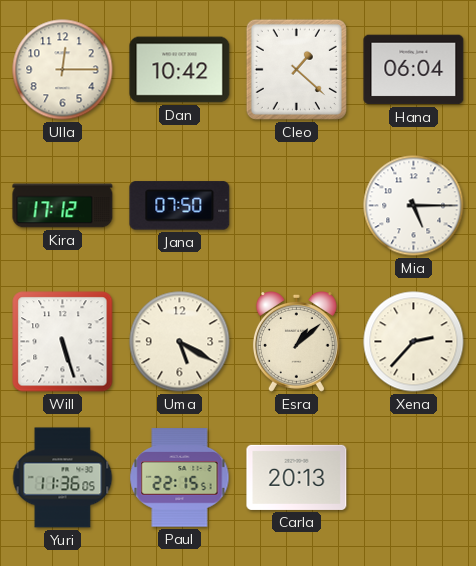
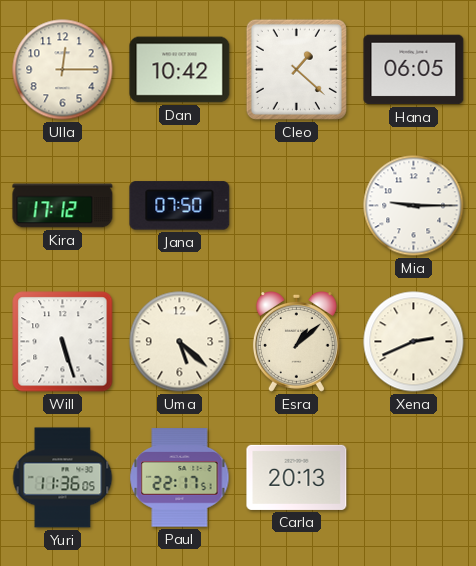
Hana: 06:04 -> 06:05
Mia: 5:15 -> 9:15
Uma: 5:20 -> 5:22
Xena: 2:37 -> 2:41
Paul: 22:15 -> 22:17
